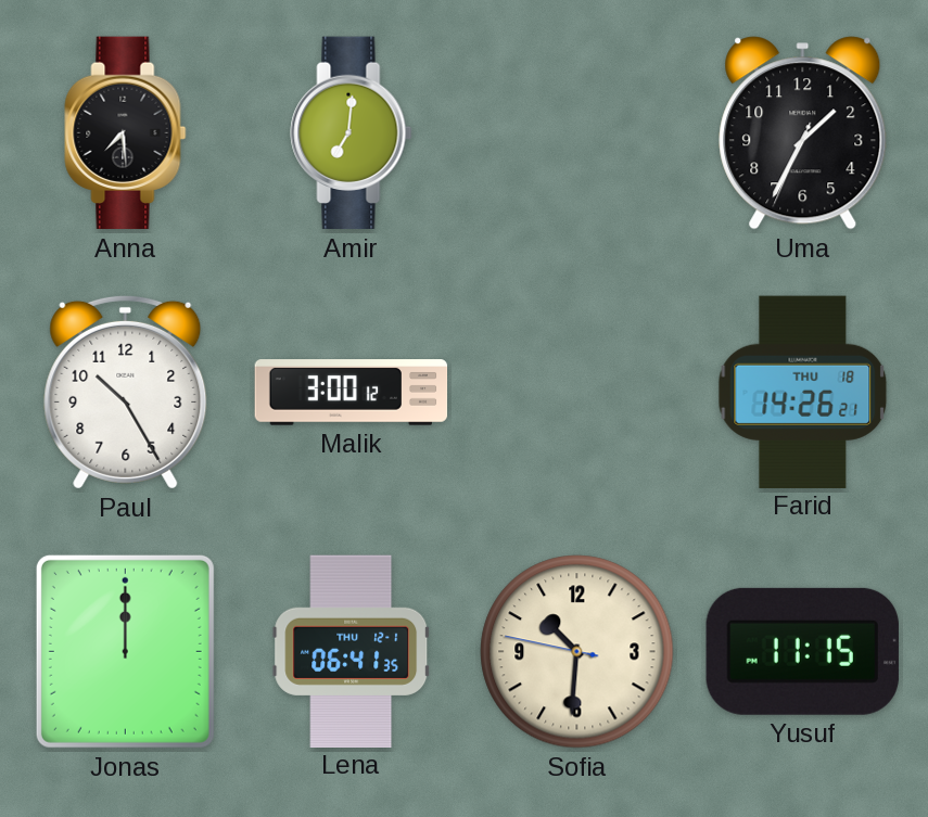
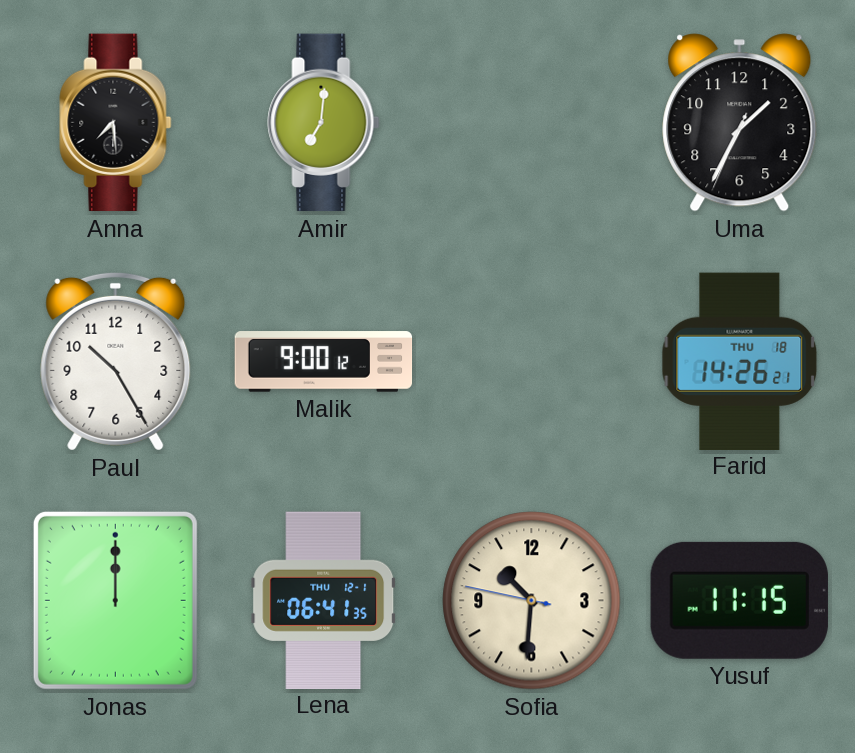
Malik: 3:00 -> 9:00
